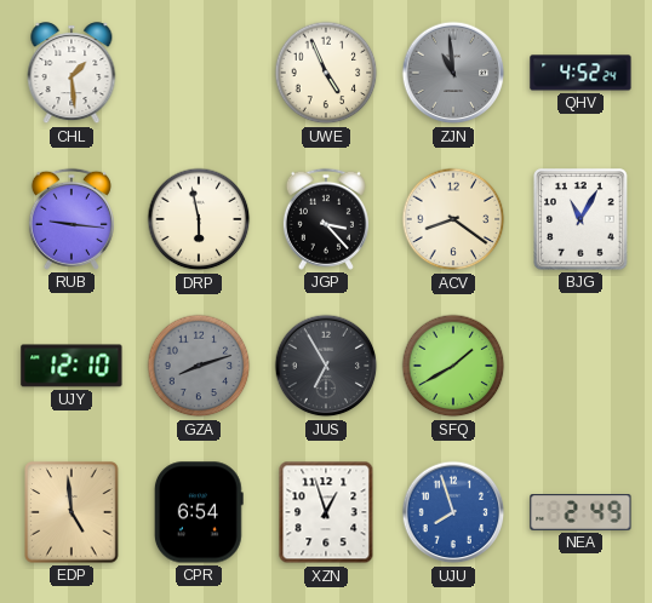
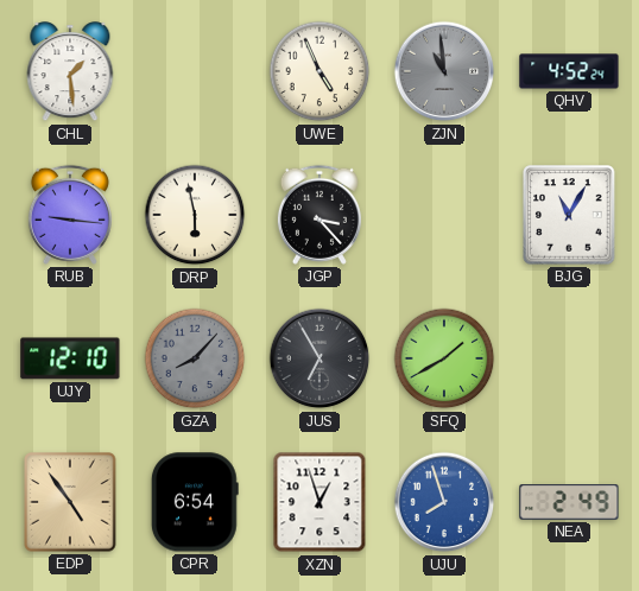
ACV: 8:21 -> none
GZA: 8:12 -> 8:07
EDP: 4:59 -> 4:54
